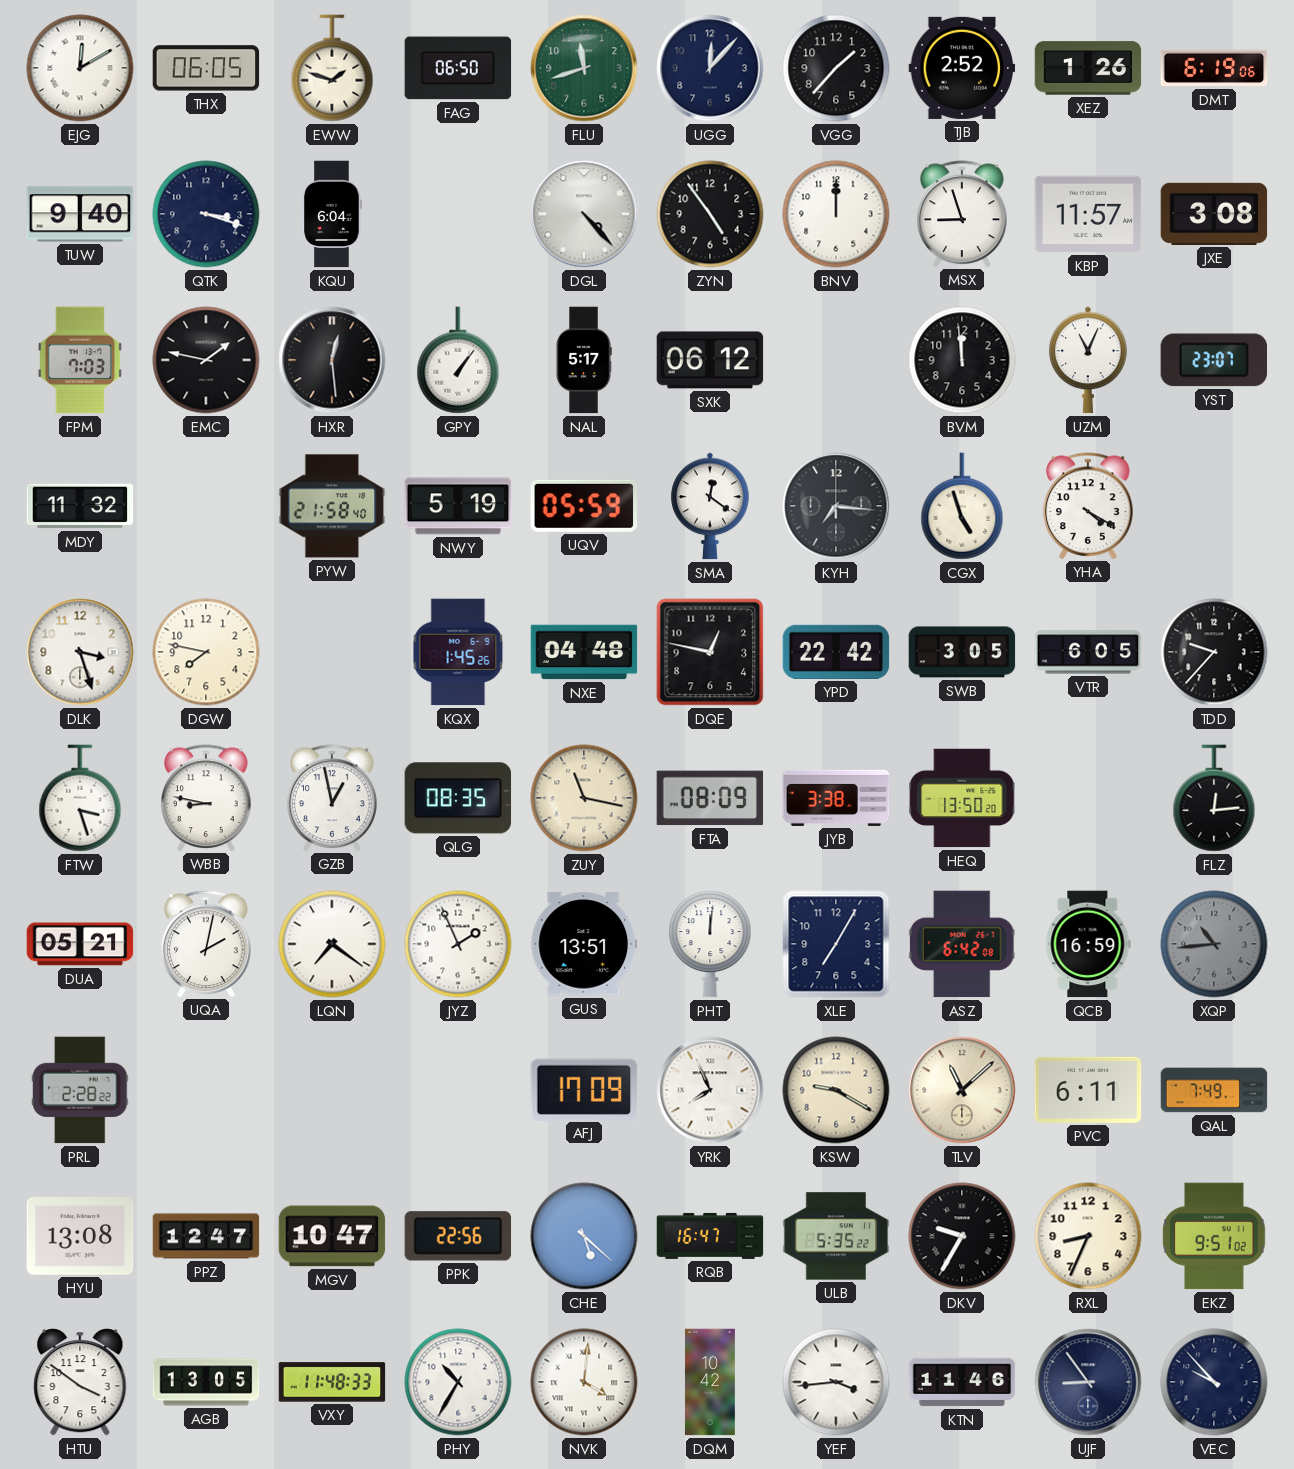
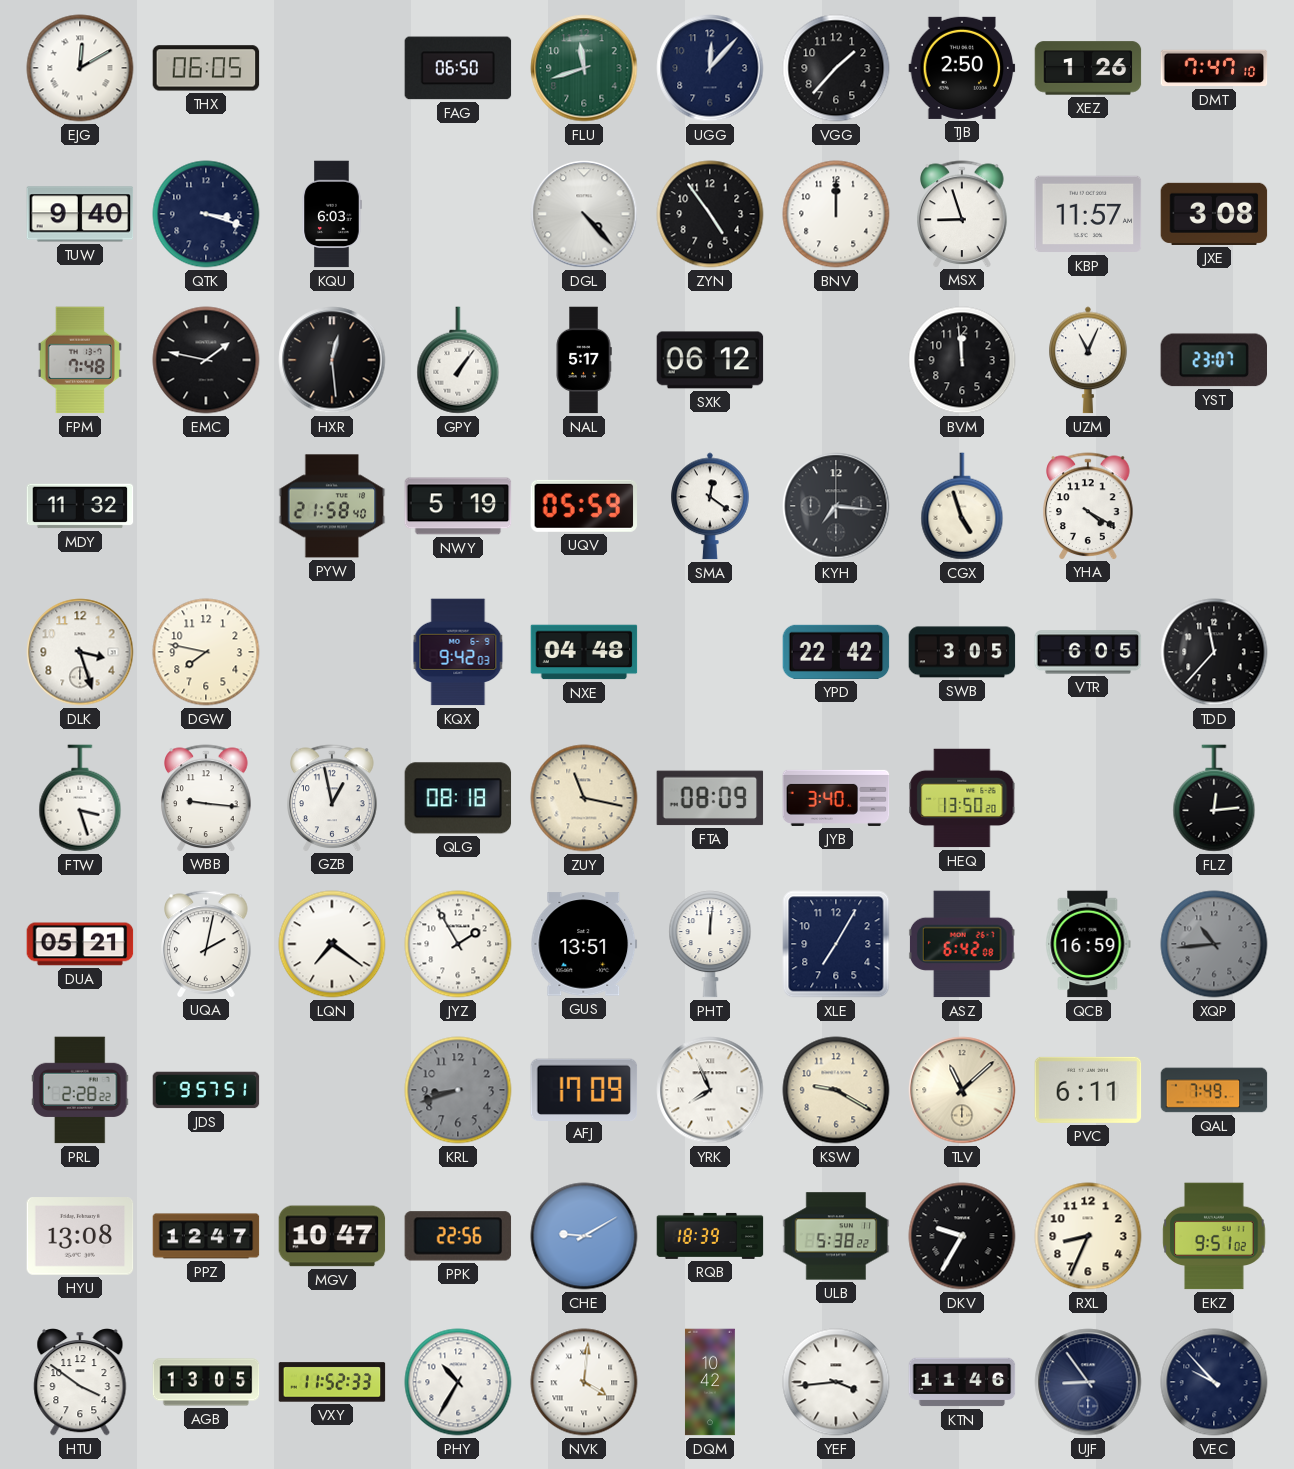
EWW: 1:48 -> none
TJB: 2:52 -> 2:50
DMT: 6:19 -> 7:47
KQU: 6:04 -> 6:03
FPM: 7:03 -> 7:48
KQX: 1:45 -> 9:42
DQE: 12:47 -> none
TDD: 9:37 -> 11:37
WBB: 8:47 -> 9:16
QLG: 08:35 -> 08:18
JYB: 3:38 -> 3:40
JYZ: 1:56 -> 1:55
JDS: none -> 9:57
KRL: none -> 8:42
CHE: 5:22 -> 9:10
RQB: 16:47 -> 18:39
ULB: 5:35 -> 5:38
VXY: 11:48 -> 11:52
